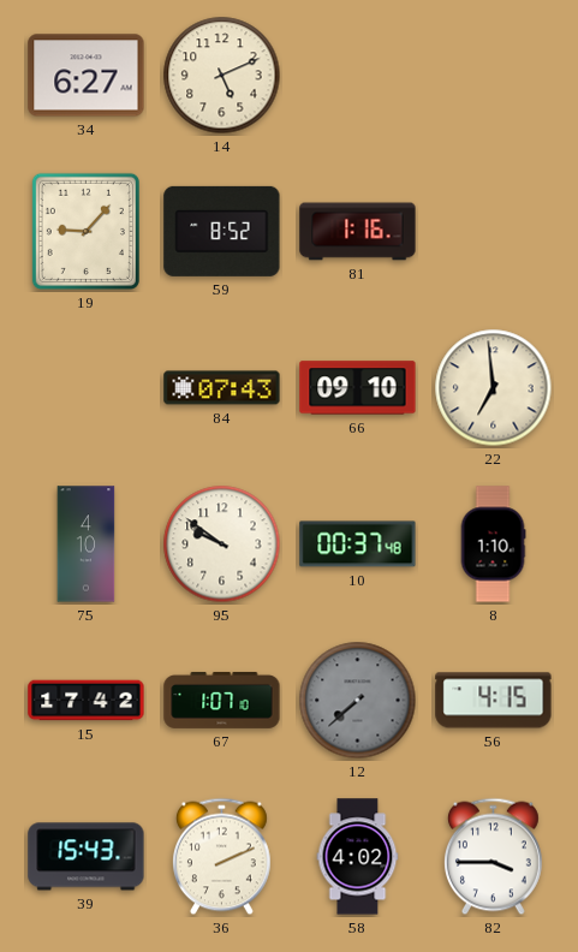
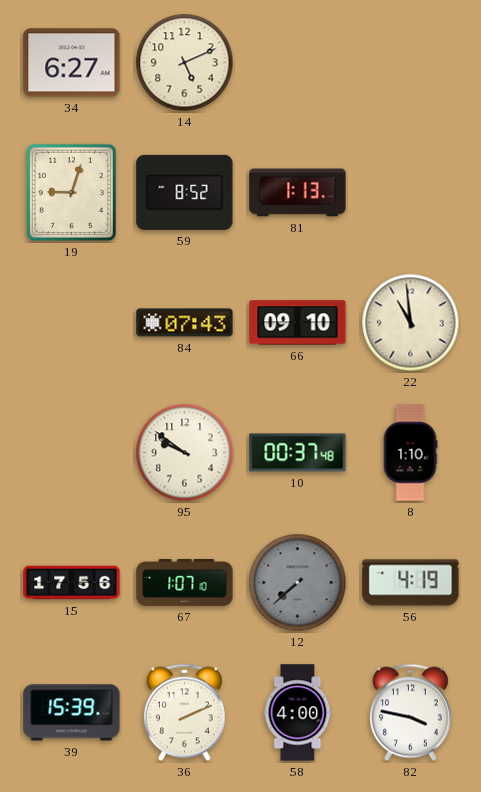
19: 9:07 -> 9:03
81: 1:16 -> 1:13
22: 6:59 -> 10:59
75: 4:10 -> none
15: 17:42 -> 17:56
56: 4:15 -> 4:19
39: 15:43 -> 15:39
58: 4:02 -> 4:00
82: 3:45 -> 3:47
